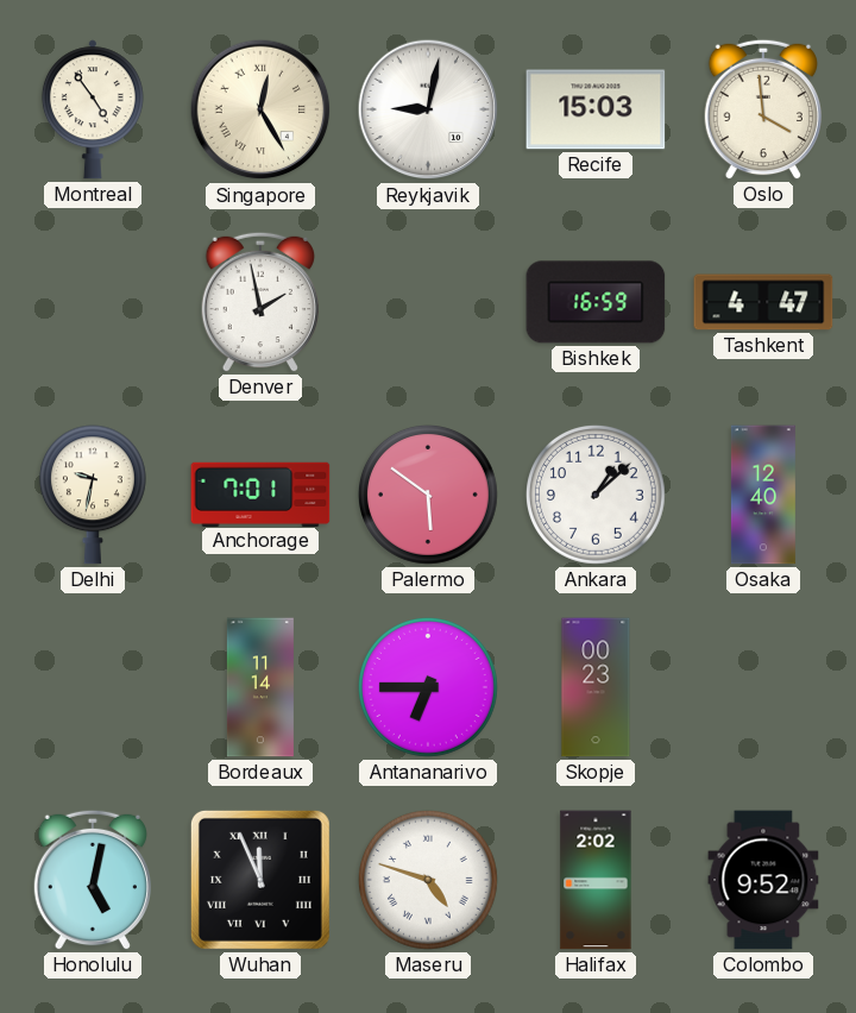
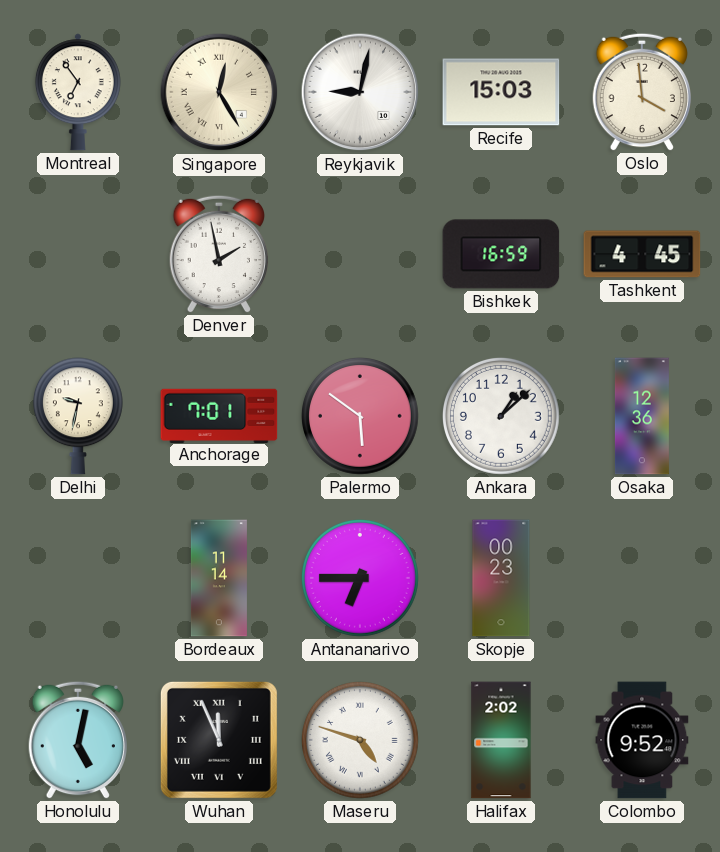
Montreal: 4:54 -> 6:54
Tashkent: 4:47 -> 4:45
Osaka: 12:40 -> 12:36
